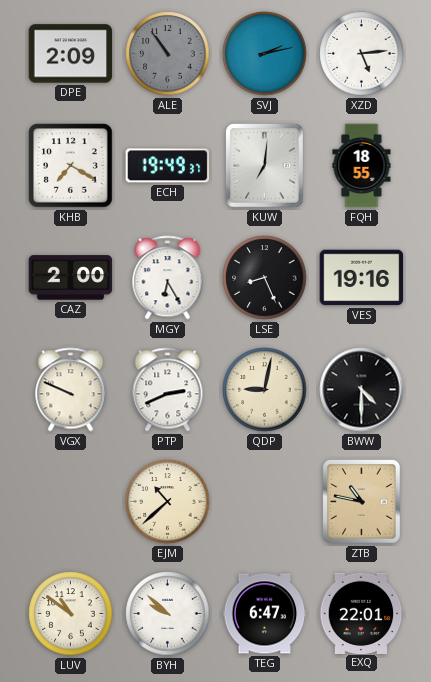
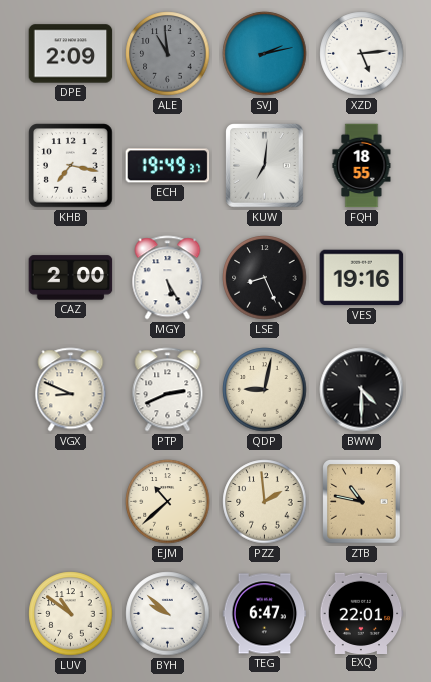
ALE: 10:54 -> 10:59
KHB: 7:20 -> 7:17
MGY: 6:25 -> 5:25
VGX: 9:49 -> 8:49
PZZ: none -> 1:59
